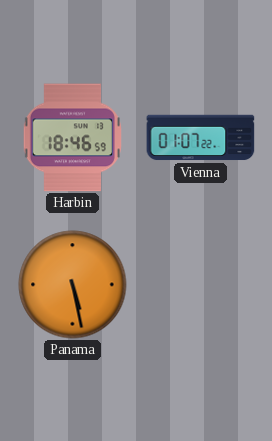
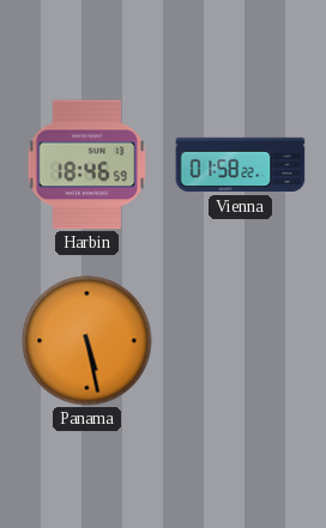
Vienna: 01:07 -> 01:58
